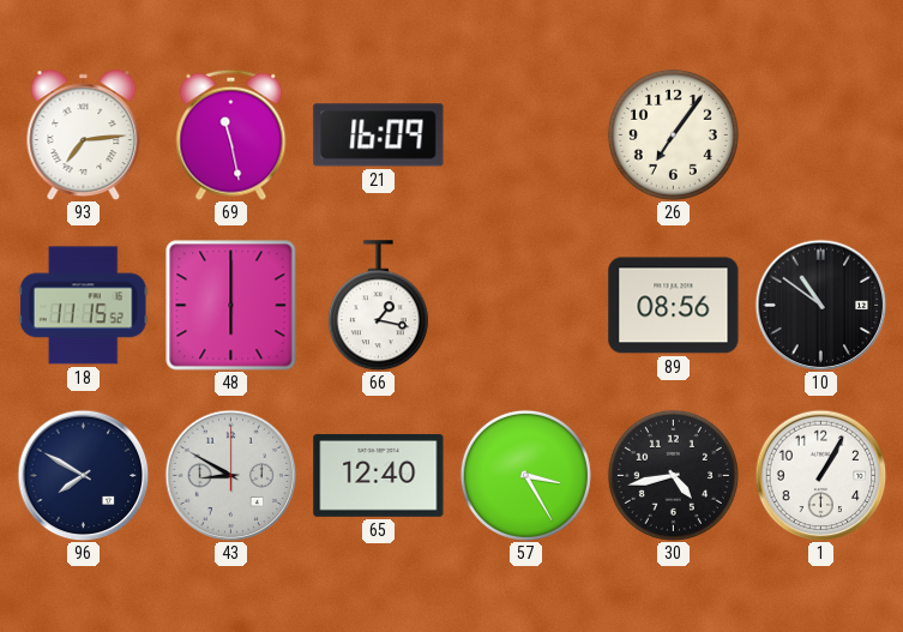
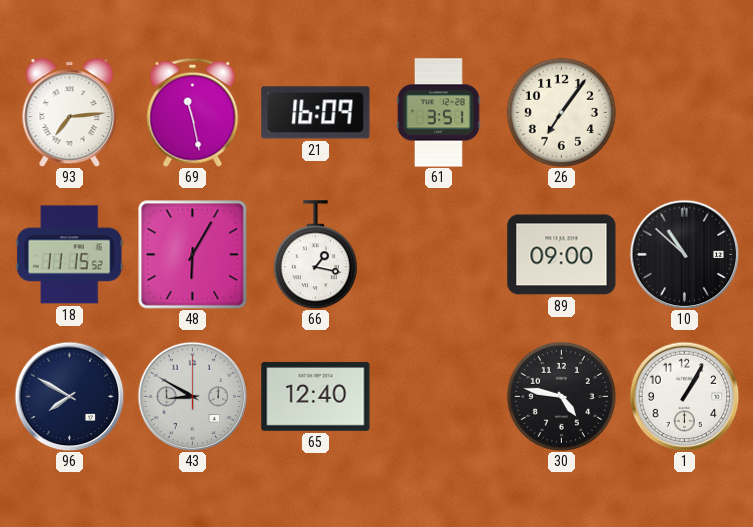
61: none -> 3:51
48: 6:00 -> 6:05
89: 08:56 -> 09:00
10: 10:51 -> 10:52
57: 3:25 -> none
30: 4:43 -> 4:47
